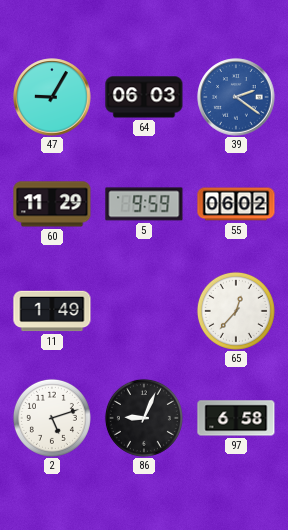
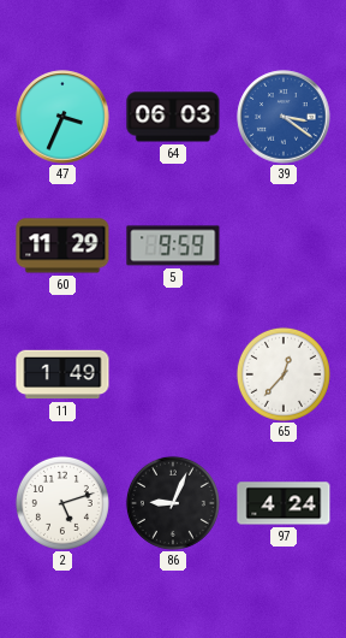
47: 9:05 -> 3:34
39: 2:21 -> 3:21
55: 06:02 -> none
97: 6:58 -> 4:24
